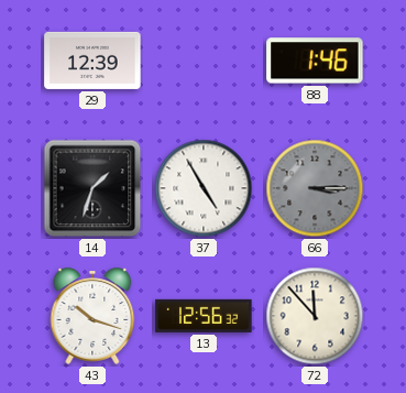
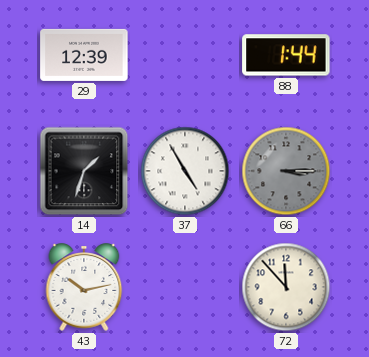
88: 1:46 -> 1:44
43: 10:18 -> 10:13
13: 12:56 -> none
